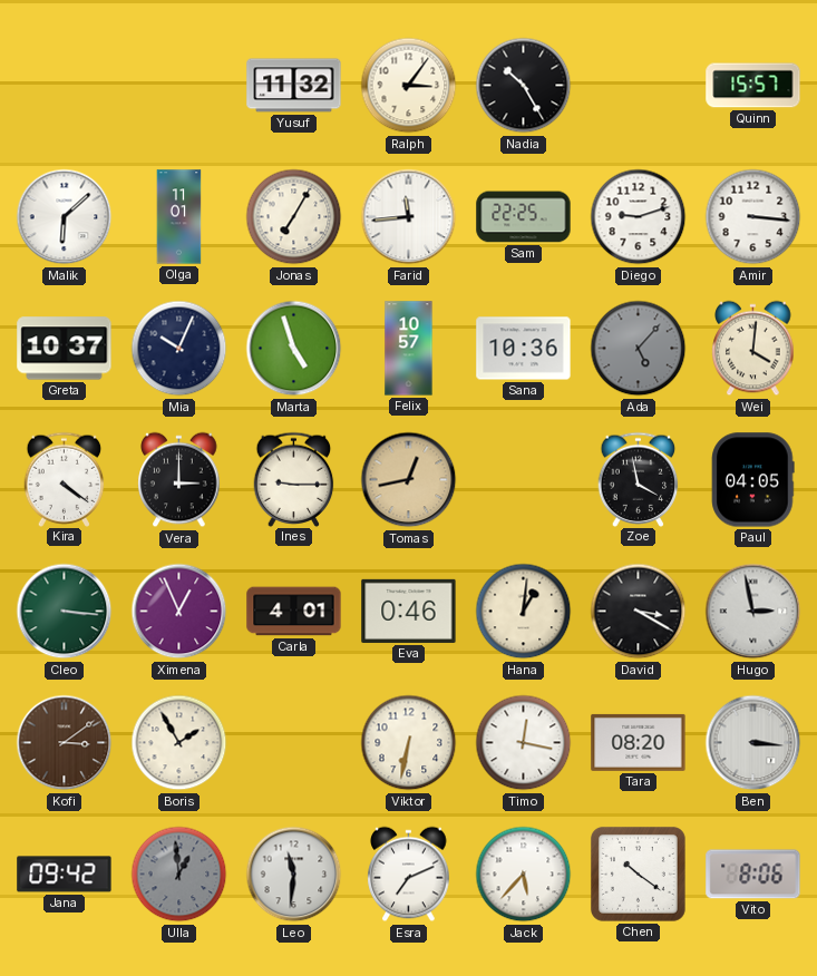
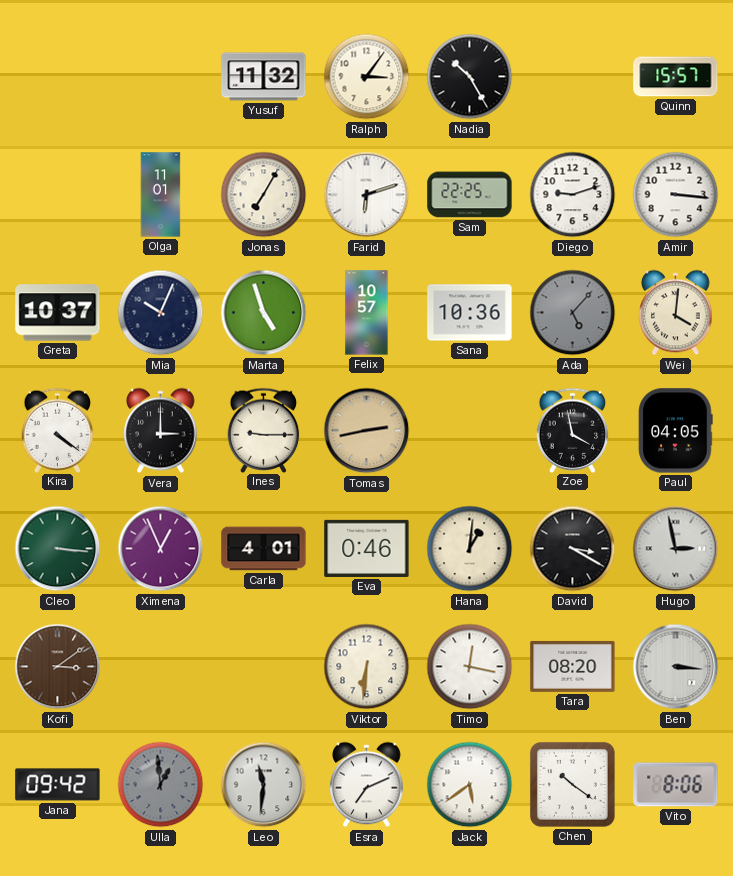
Malik: 6:08 -> none
Farid: 11:44 -> 6:12
Tomas: 12:43 -> 2:43
Boris: 1:55 -> none
Viktor: 6:32 -> 6:31
Jack: 5:37 -> 5:39
